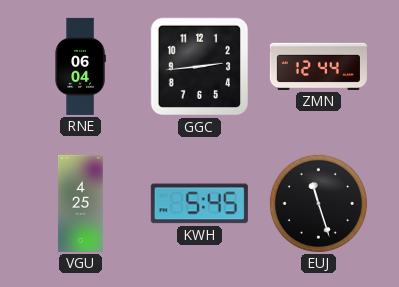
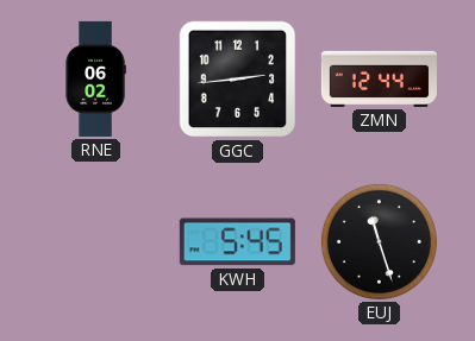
RNE: 06:04 -> 06:02
VGU: 4:25 -> none
